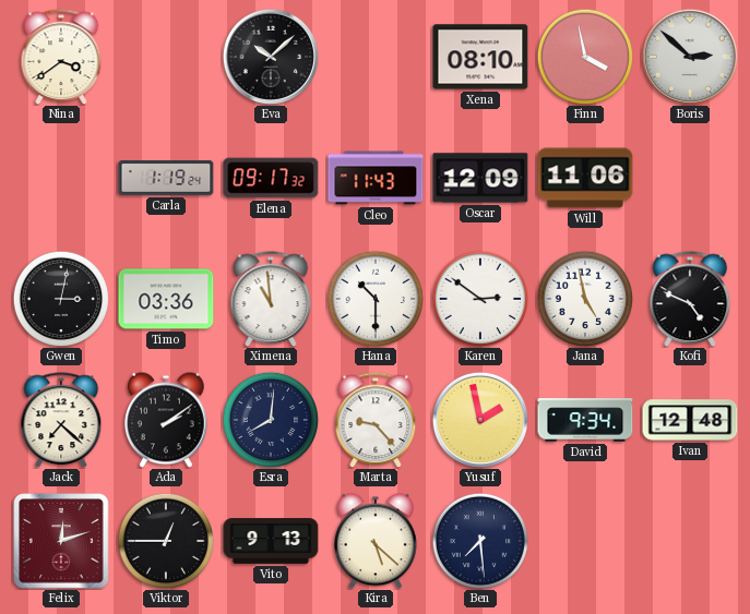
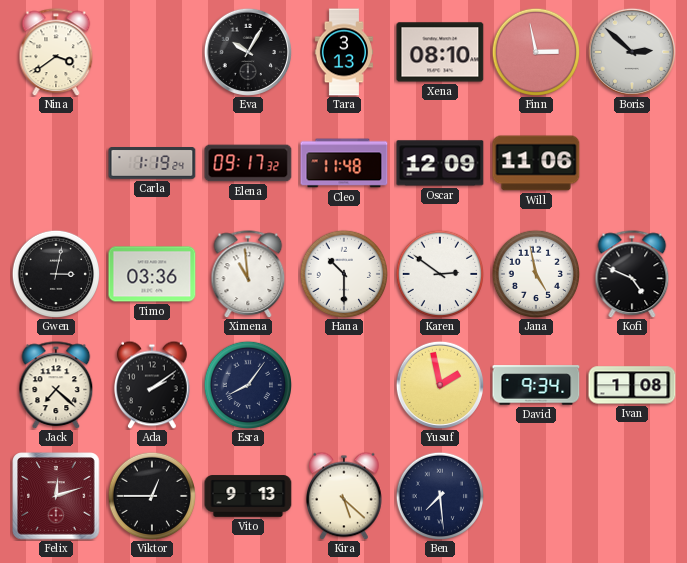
Eva: 10:08 -> 10:05
Tara: none -> 3:13
Finn: 3:58 -> 2:58
Cleo: 11:43 -> 11:48
Esra: 8:01 -> 8:06
Marta: 9:23 -> none
Ivan: 12:48 -> 1:08
